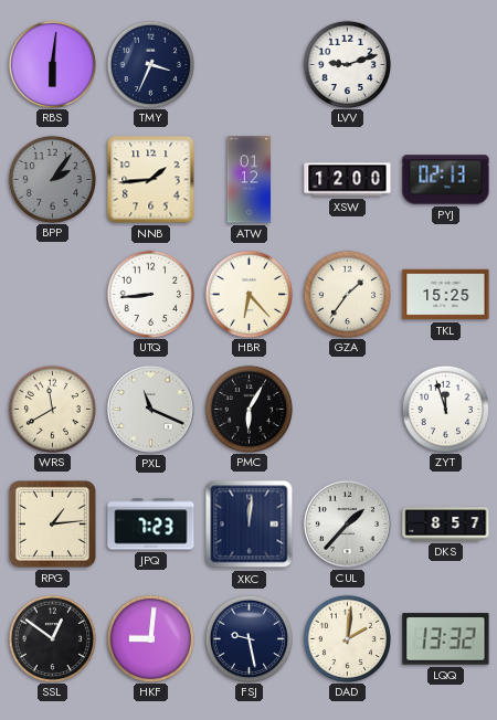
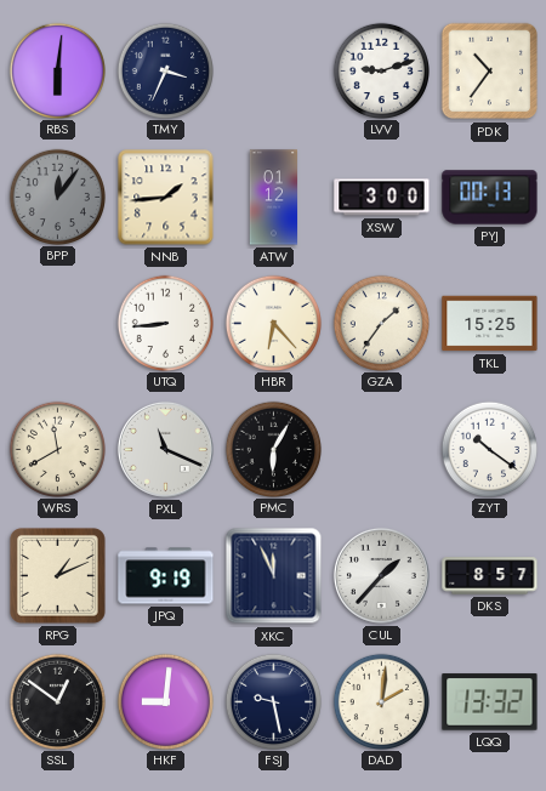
PDK: none -> 10:36
BPP: 2:06 -> 12:06
XSW: 12:00 -> 3:00
PYJ: 02:13 -> 00:13
ZYT: 11:57 -> 10:21
RPG: 1:14 -> 1:11
JPQ: 7:23 -> 9:19
XKC: 12:01 -> 11:56
